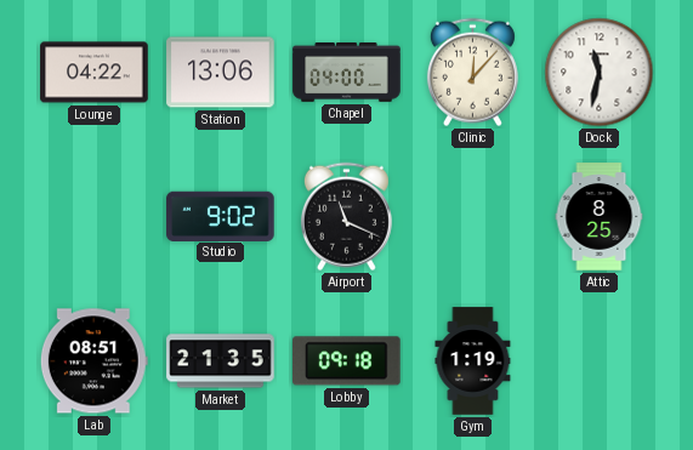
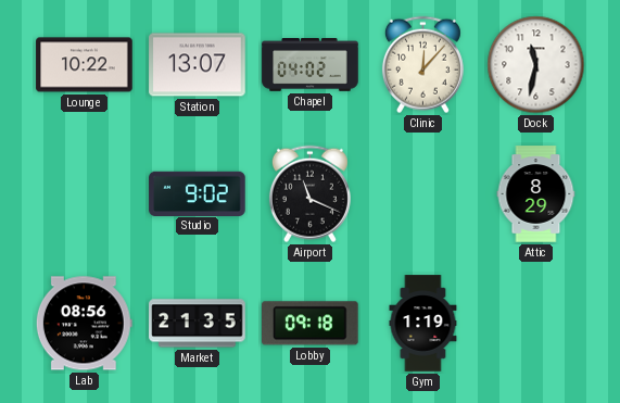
Lounge: 04:22 -> 10:22
Station: 13:06 -> 13:07
Chapel: 04:00 -> 04:02
Attic: 8:25 -> 8:29
Lab: 08:51 -> 08:56
